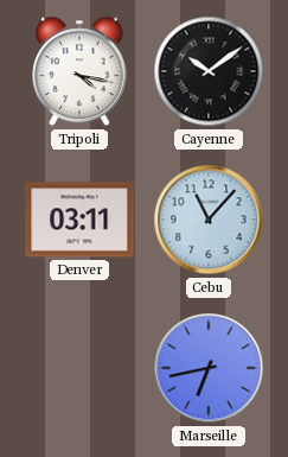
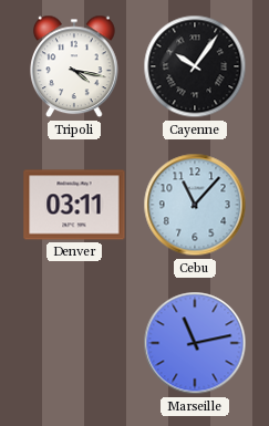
Cayenne: 10:09 -> 10:06
Marseille: 6:43 -> 11:13
